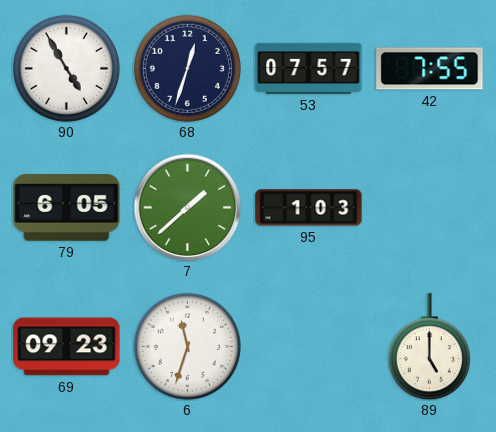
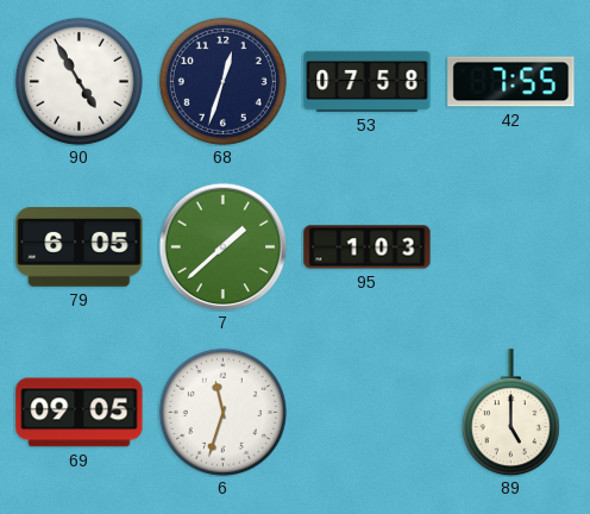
53: 07:57 -> 07:58
69: 09:23 -> 09:05
